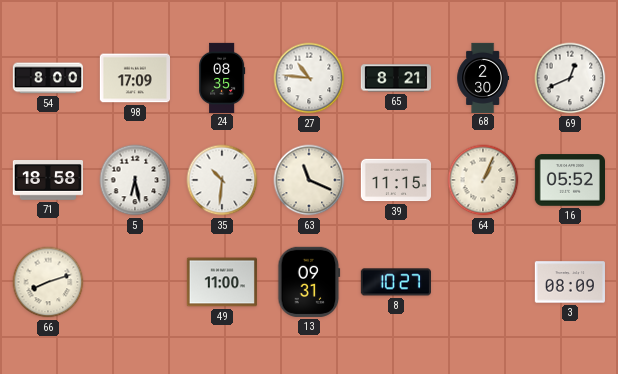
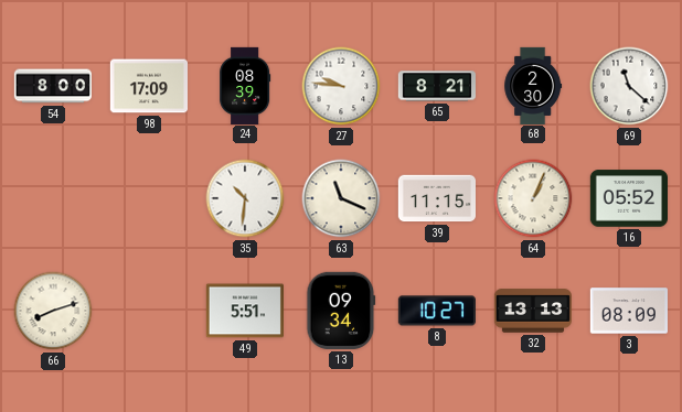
24: 08:35 -> 08:39
27: 10:46 -> 9:46
69: 12:41 -> 11:22
71: 18:58 -> none
5: 6:28 -> none
49: 11:00 -> 5:51
13: 09:31 -> 09:34
32: none -> 13:13
